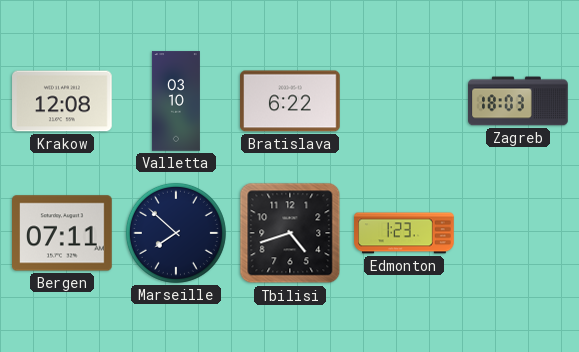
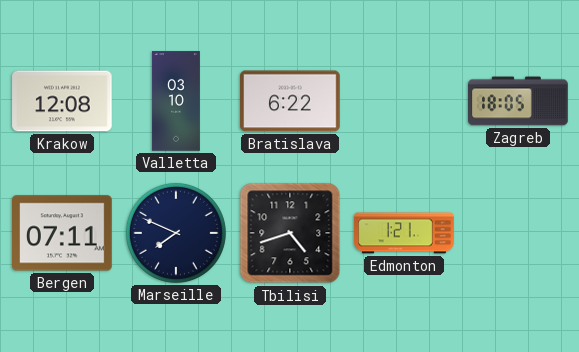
Zagreb: 18:03 -> 18:05
Marseille: 7:52 -> 7:49
Edmonton: 1:23 -> 1:21
